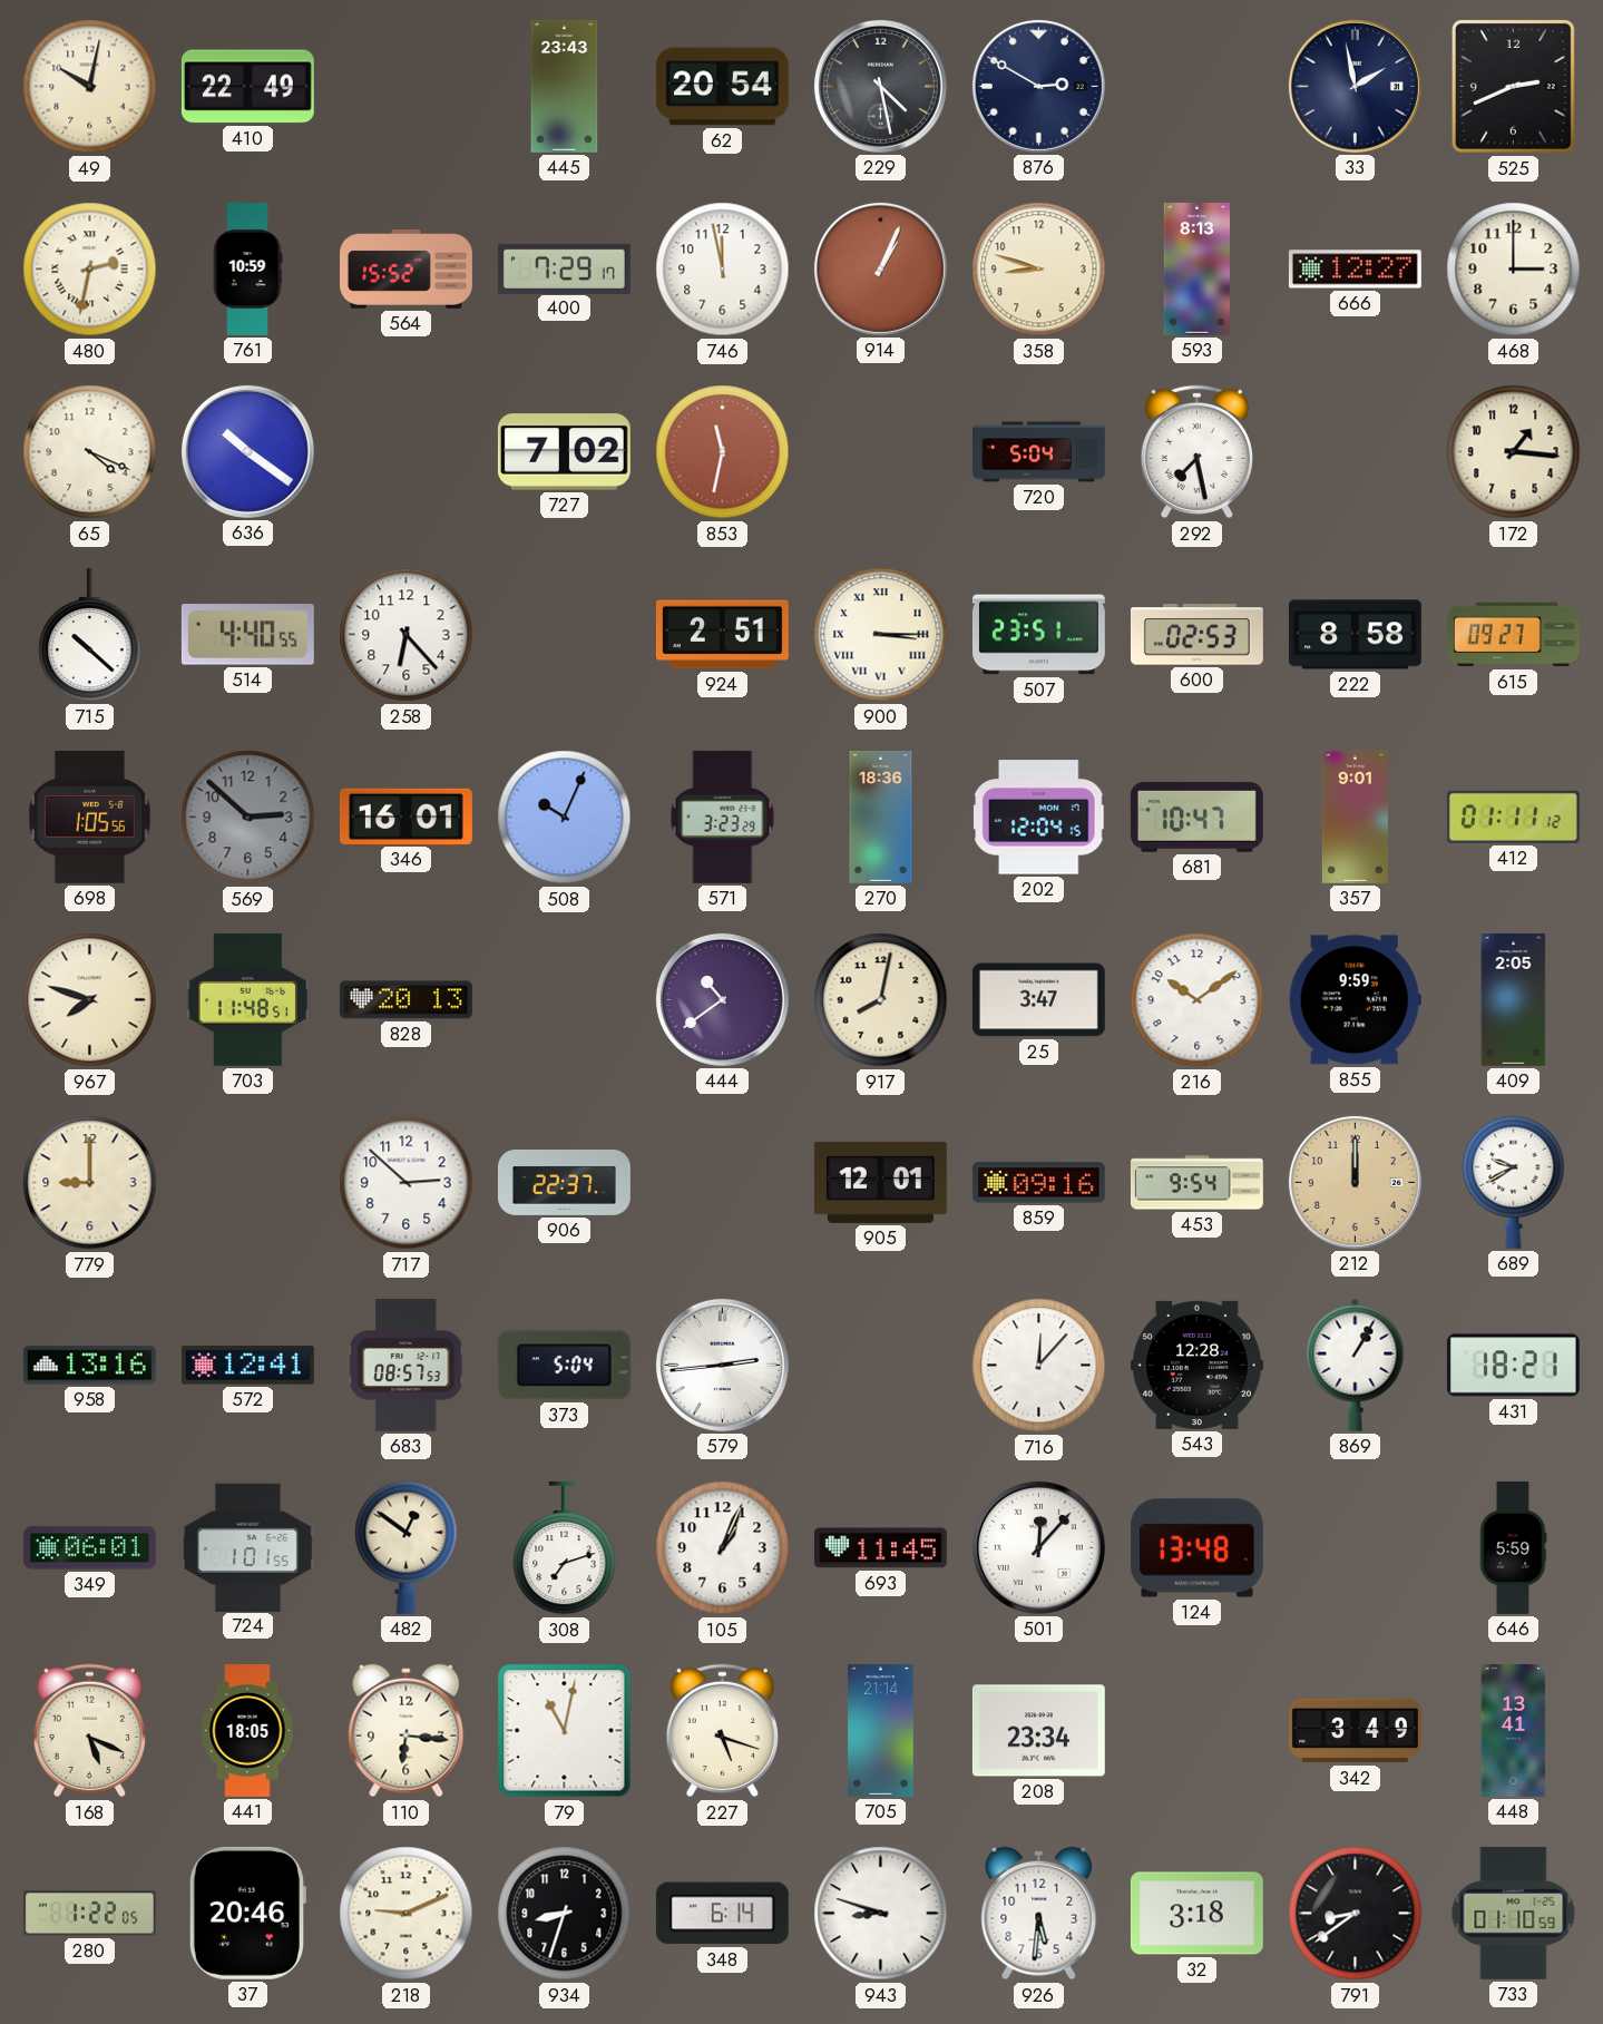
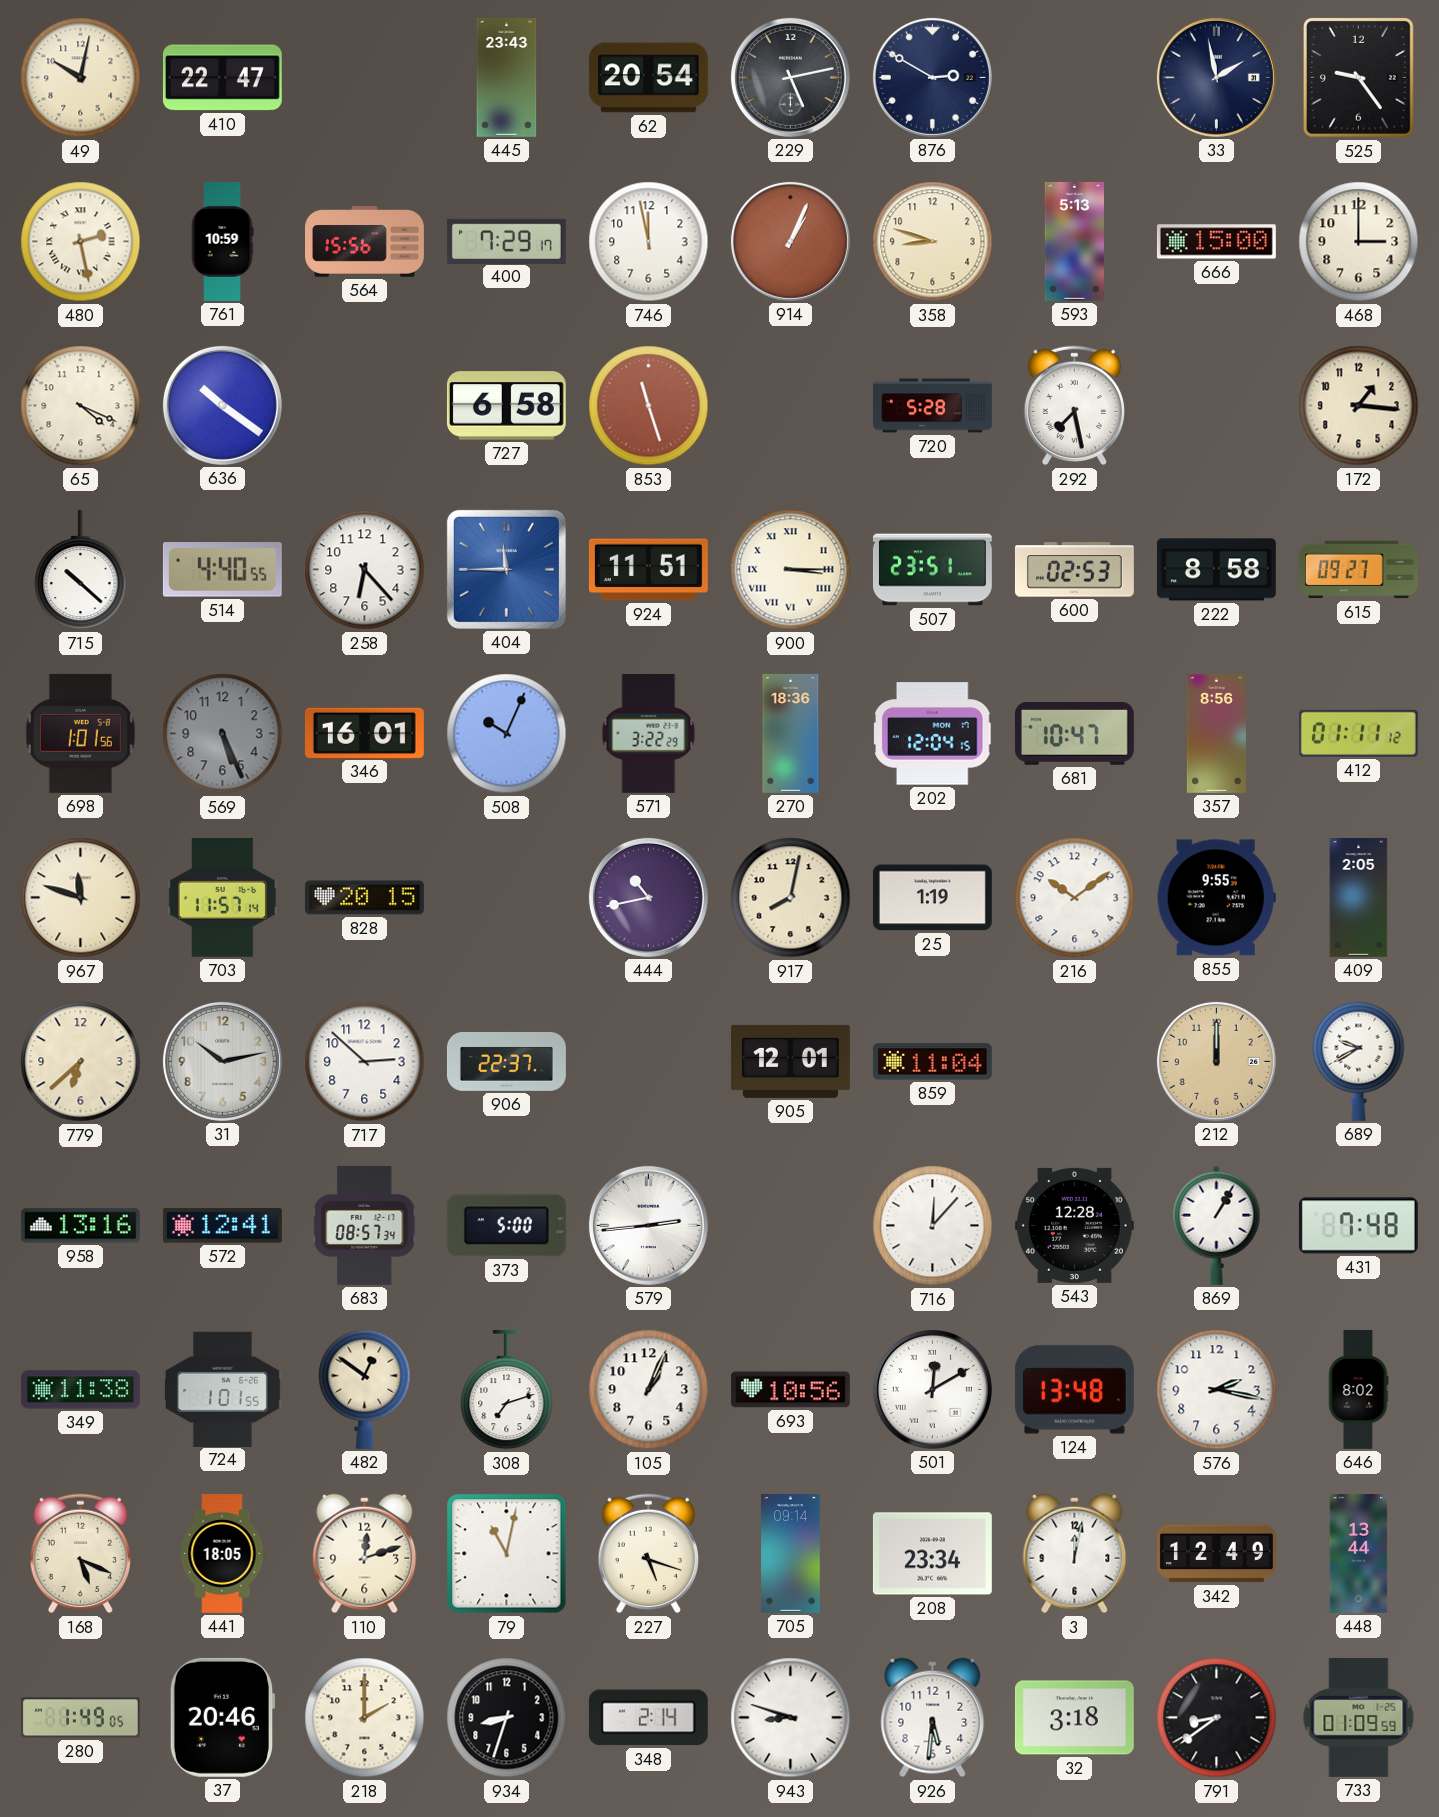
410: 22:49 -> 22:47
229: 4:28 -> 5:13
525: 2:41 -> 9:24
480: 2:32 -> 2:28
564: 15:52 -> 15:56
593: 8:13 -> 5:13
666: 12:27 -> 15:00
727: 7:02 -> 6:58
853: 11:32 -> 11:27
720: 5:04 -> 5:28
404: none -> 11:45
924: 2:51 -> 11:51
698: 1:05 -> 1:01
569: 2:52 -> 5:26
571: 3:23 -> 3:22
357: 9:01 -> 8:56
967: 7:48 -> 11:48
703: 11:48 -> 11:57
828: 20:13 -> 20:15
444: 10:39 -> 10:43
25: 3:47 -> 1:19
855: 9:59 -> 9:55
779: 9:00 -> 6:38
31: none -> 10:13
859: 09:16 -> 11:04
453: 9:54 -> none
683: 08:57:53 -> 08:57:34
373: 5:04 -> 5:00
431: 18:21 -> 7:48
349: 06:01 -> 11:38
693: 11:45 -> 10:56
501: 12:07 -> 12:10
576: none -> 2:17
646: 5:59 -> 8:02
110: 6:16 -> 12:12
705: 21:14 -> 09:14
3: none -> 12:02
342: 3:49 -> 12:49
448: 13:41 -> 13:44
280: 1:22 -> 1:49
218: 9:11 -> 2:00
348: 6:14 -> 2:14
733: 01:10 -> 01:09
